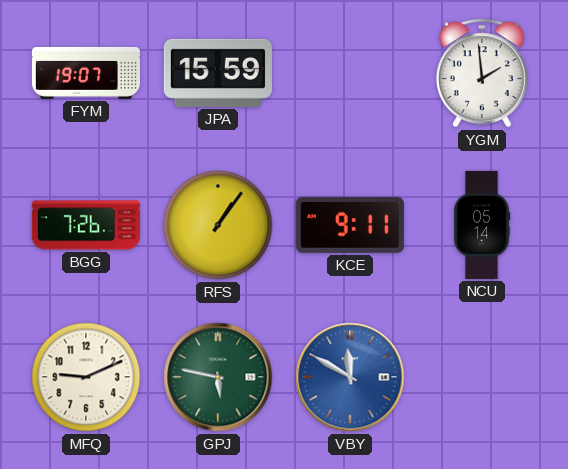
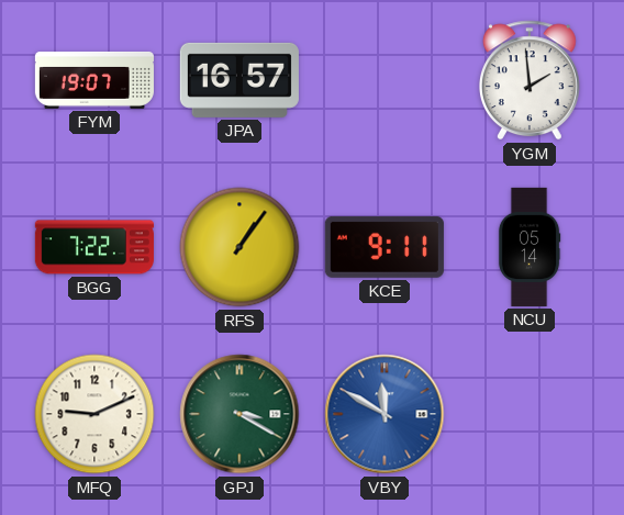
JPA: 15:59 -> 16:57
BGG: 7:26 -> 7:22
GPJ: 5:47 -> 3:20
